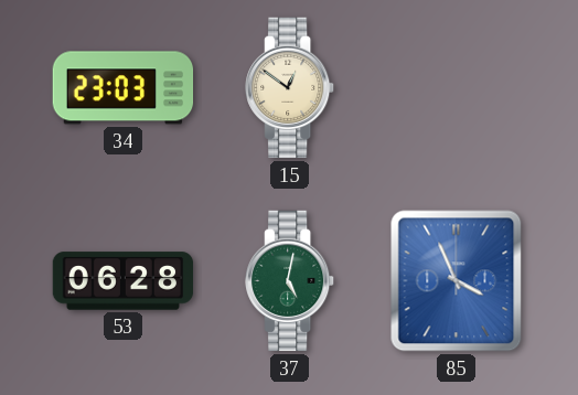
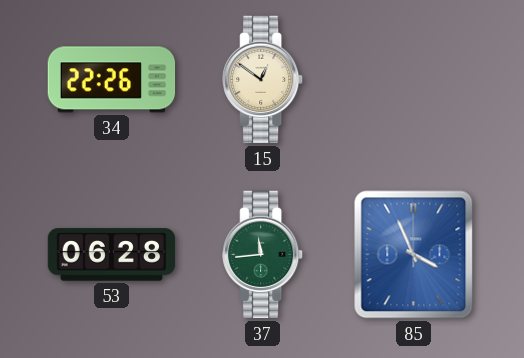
34: 23:03 -> 22:26
37: 5:02 -> 11:44
